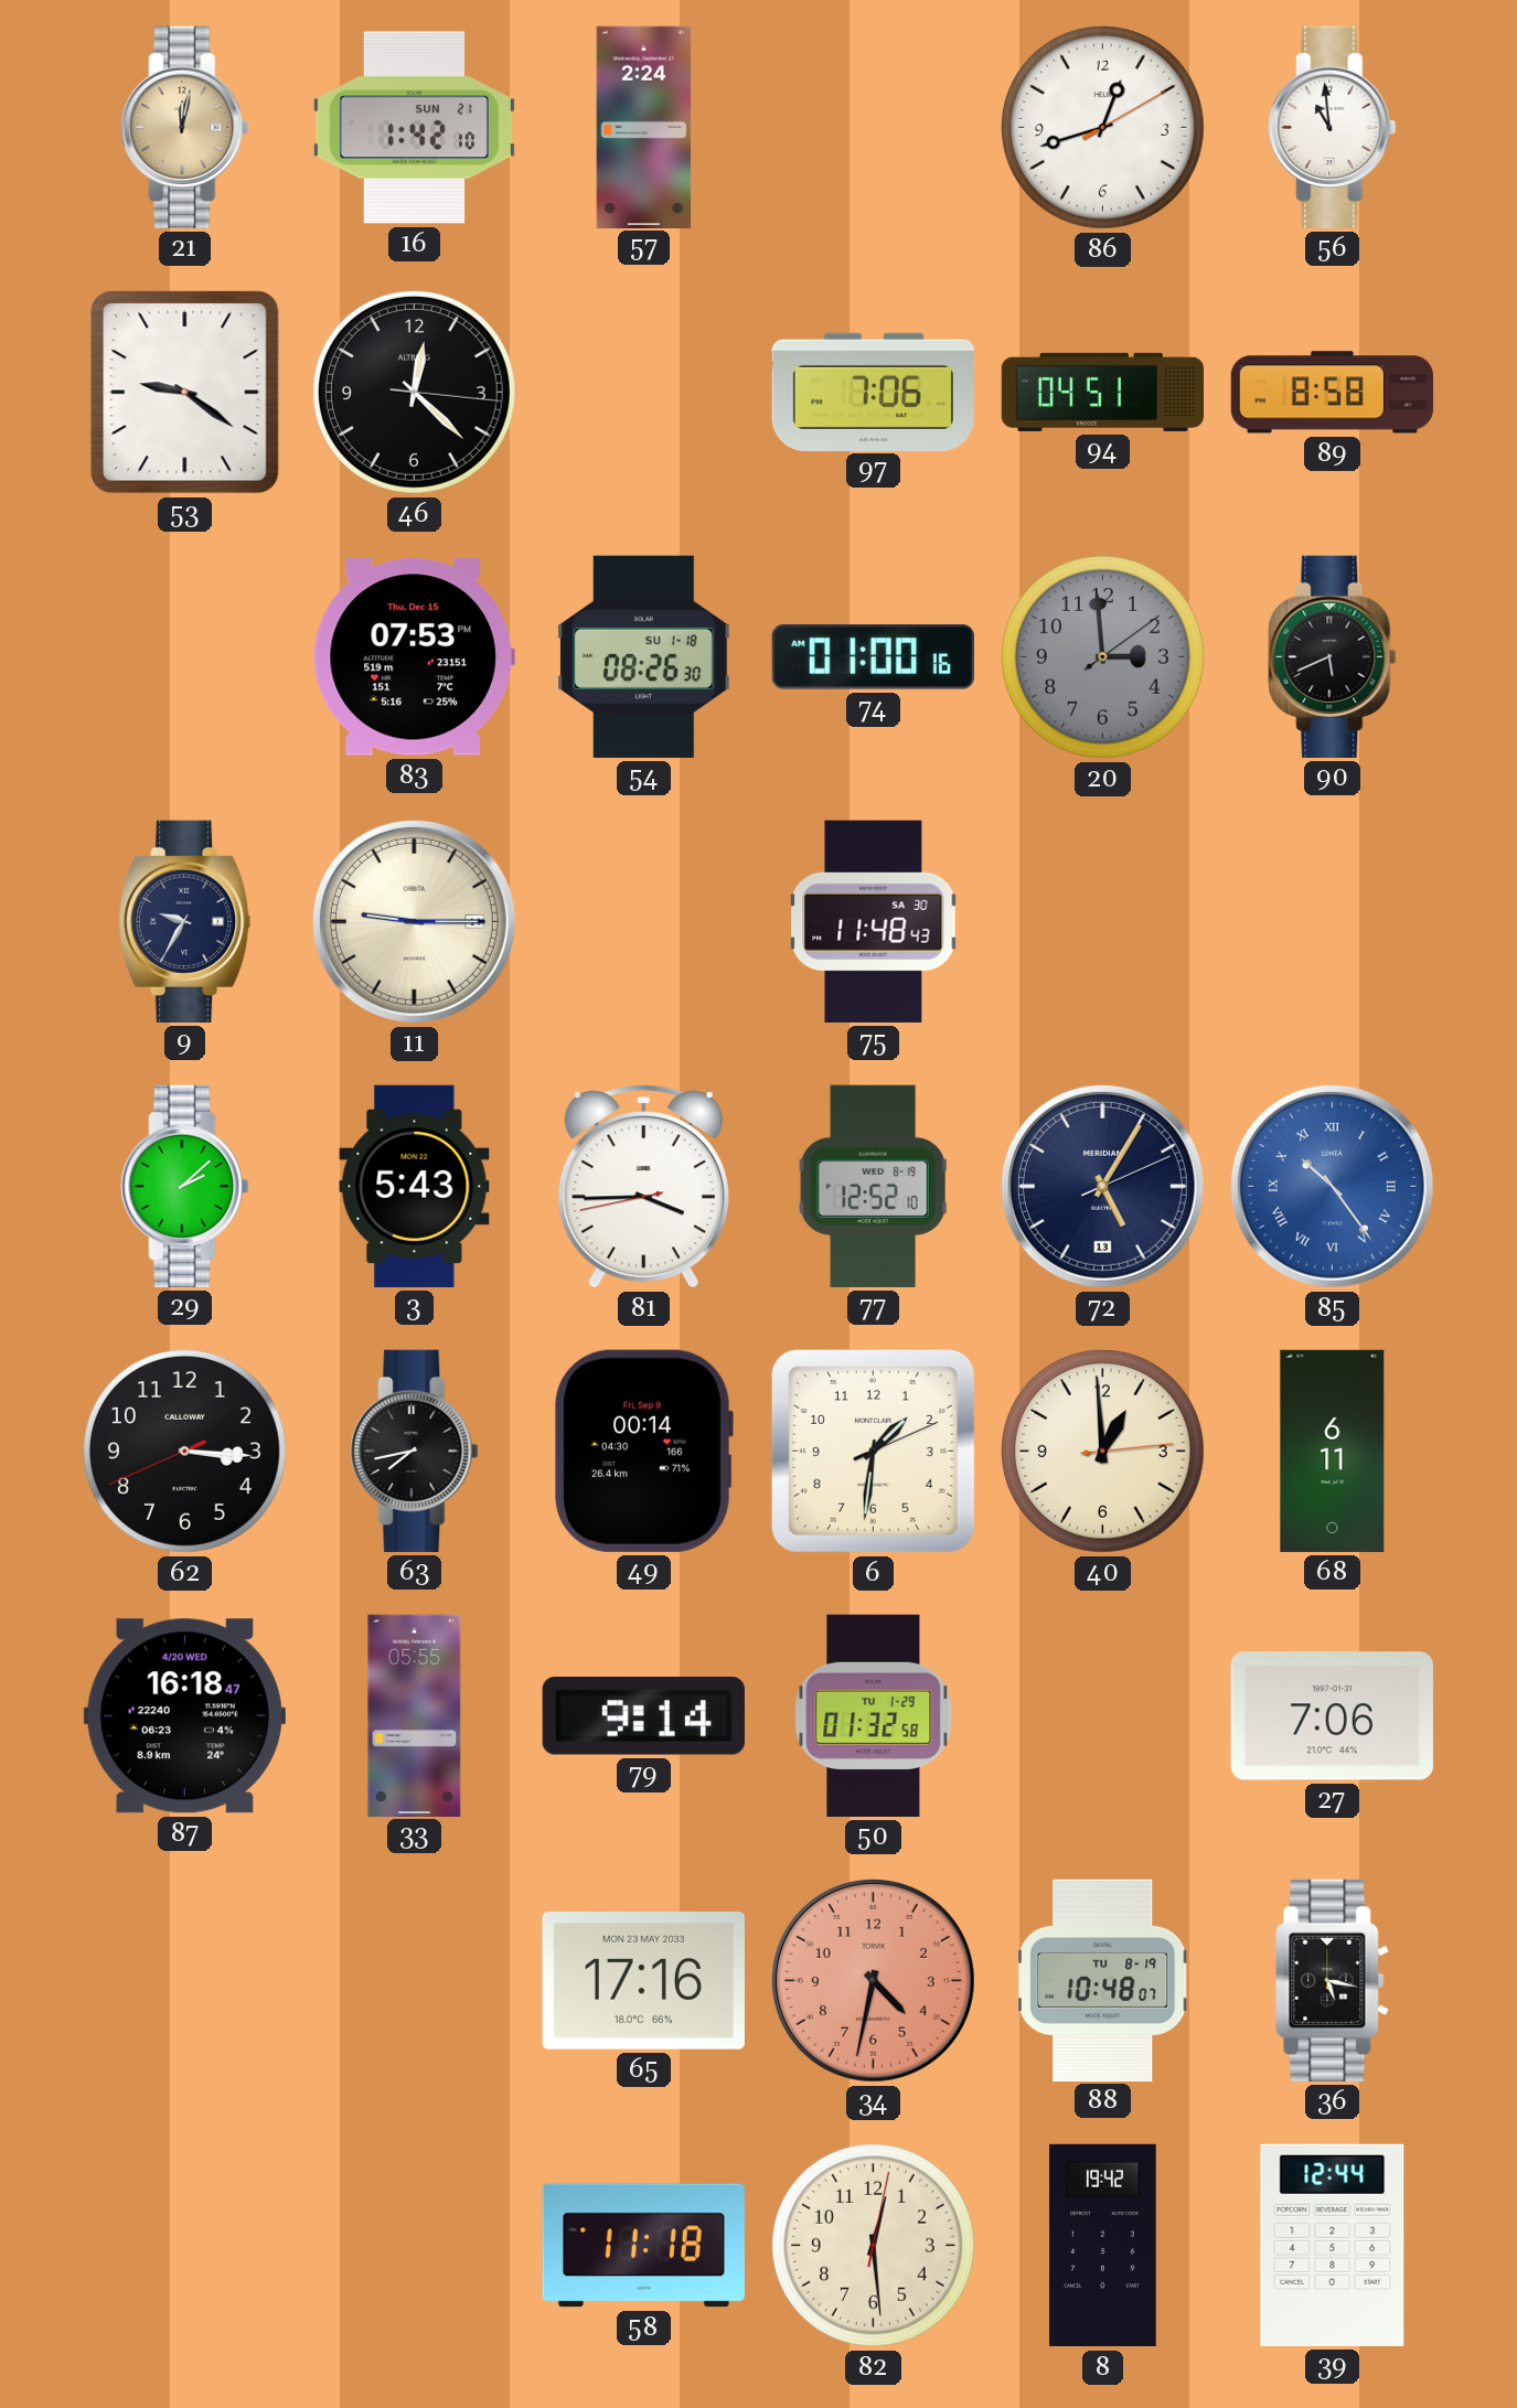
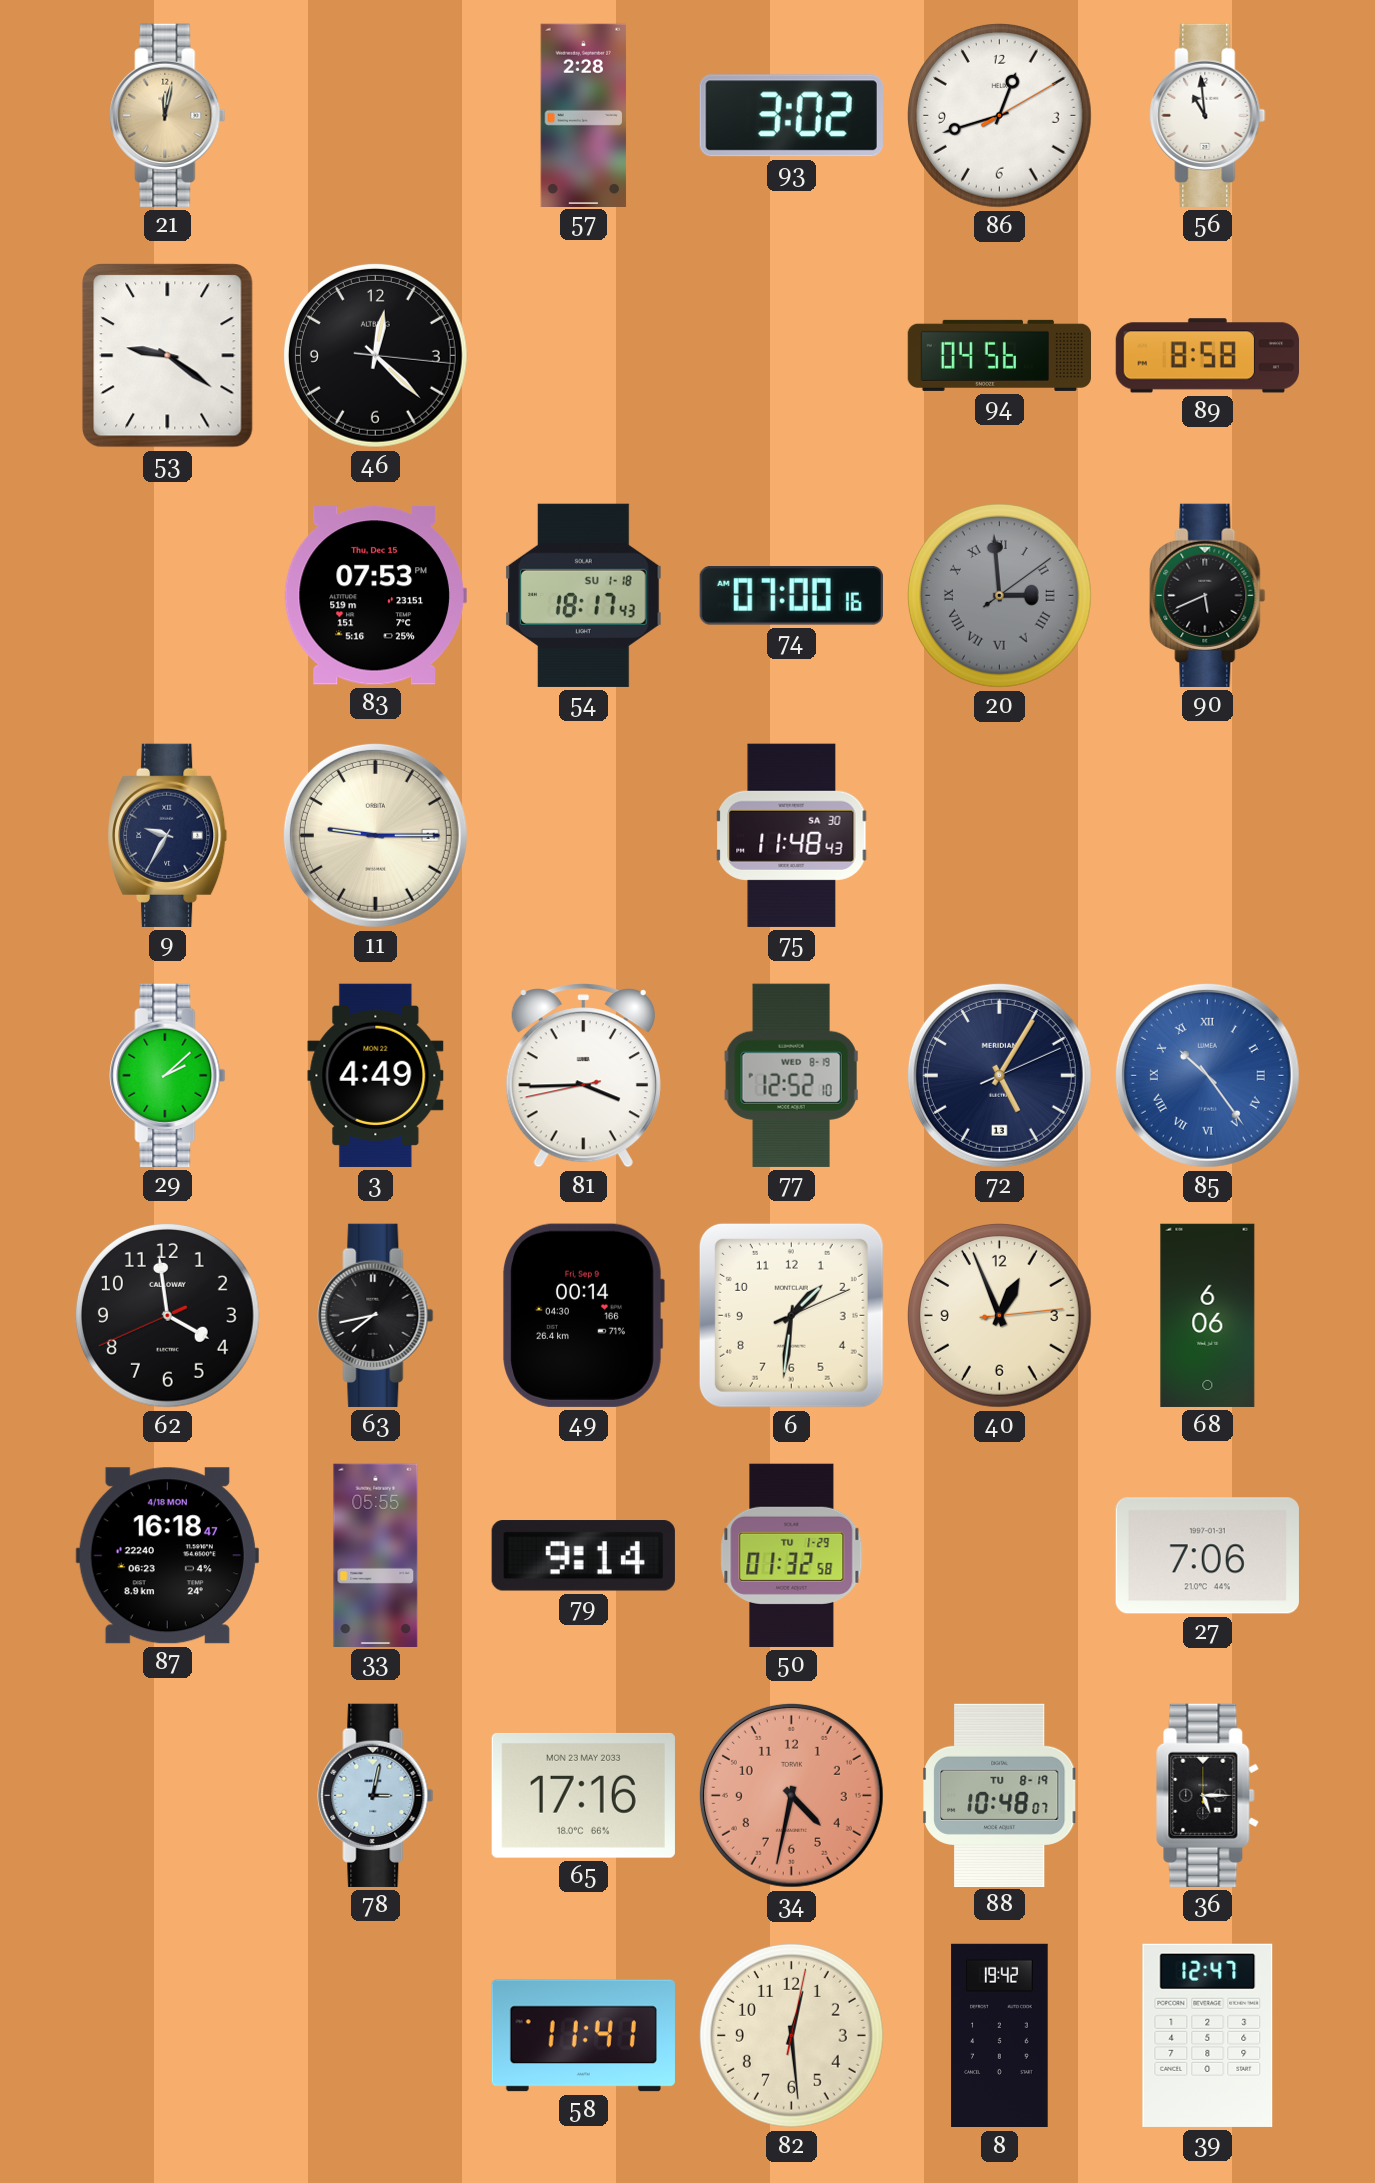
16: 1:42 -> none
57: 2:24 -> 2:28
93: none -> 3:02
97: 7:06 -> none
94: 04:51 -> 04:56
54: 08:26 -> 18:17
74: 01:00 -> 07:00
20 numerals: Arabic -> Roman
3: 5:43 -> 4:49
62: 3:15 -> 3:58
40: 12:59 -> 12:56
68: 6:11 -> 6:06
87 date: 4/20 WED -> 4/18 MON
78: none -> 3:02
36: 5:17 -> 5:15
58: 11:18 -> 11:41
39: 12:44 -> 12:47
